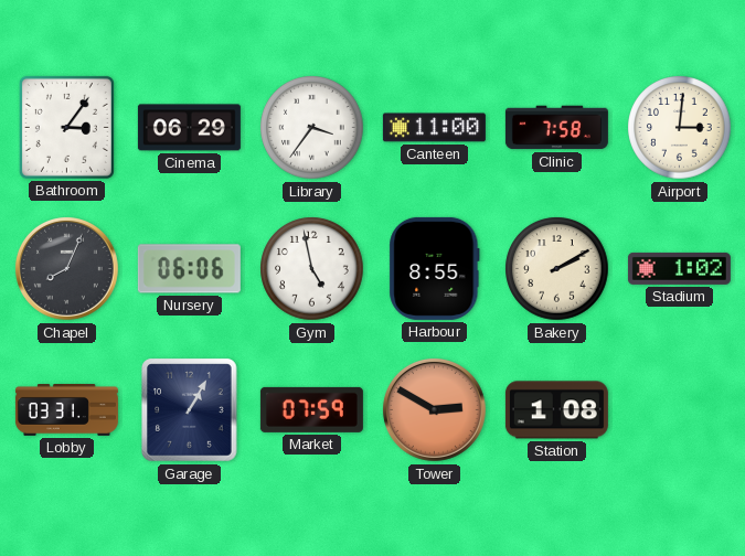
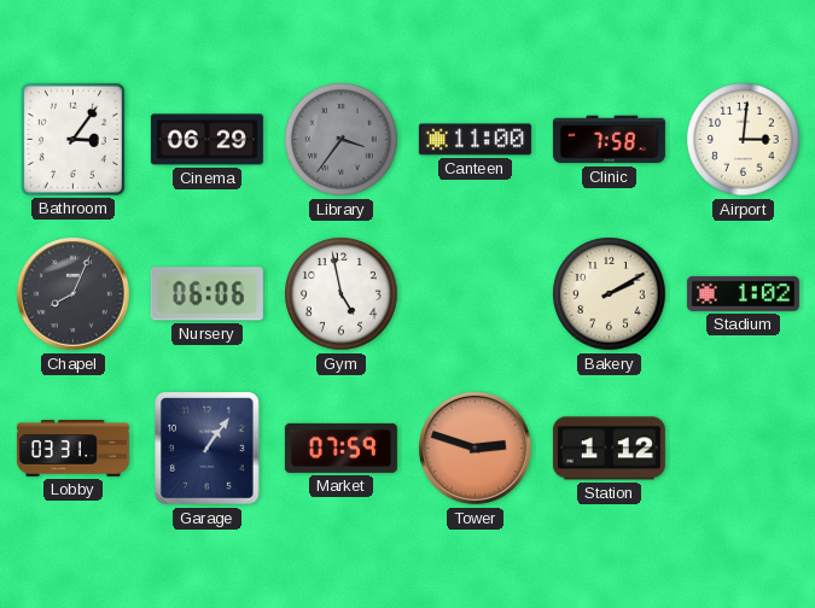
Library dial: white -> grey
Harbour: 8:55 -> none
Garage: 1:05 -> 1:06
Tower: 2:50 -> 2:48
Station: 1:08 -> 1:12
